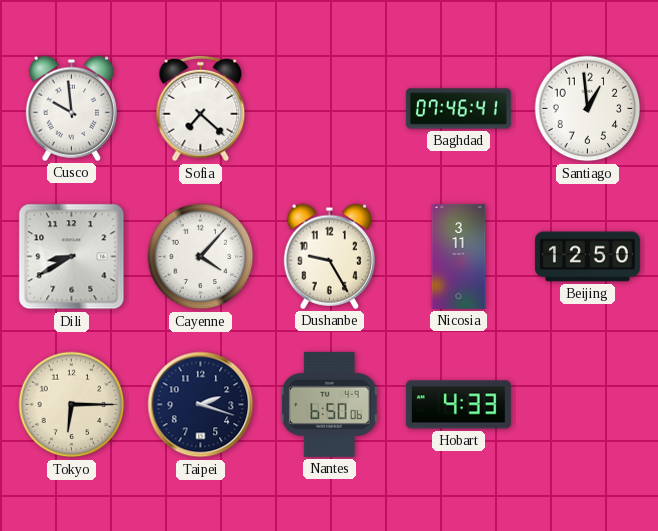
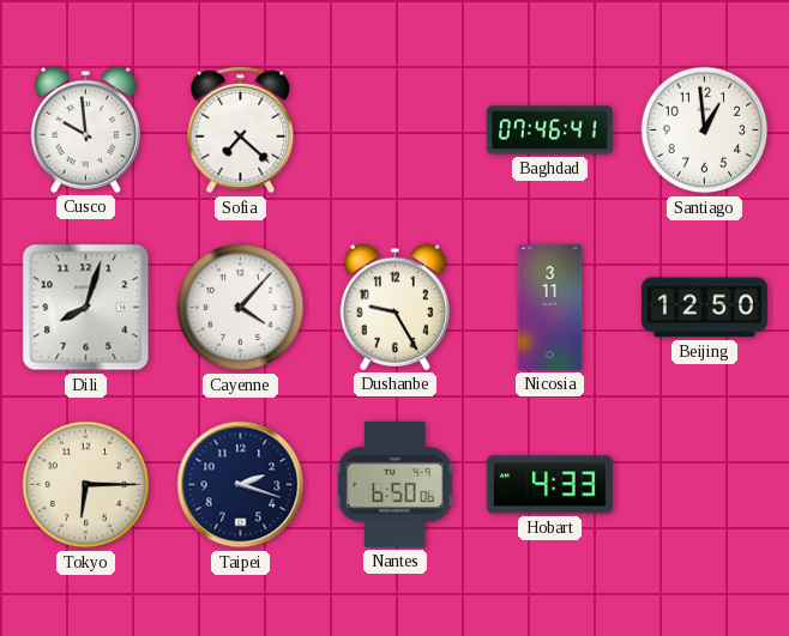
Dili: 8:40 -> 8:03
